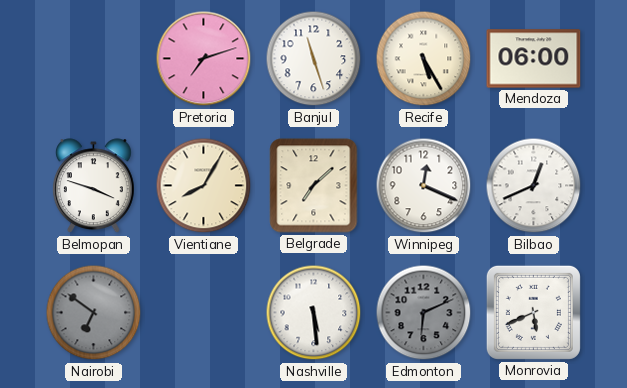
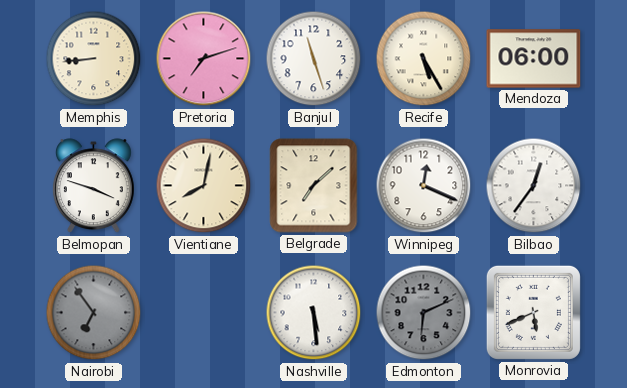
Memphis: none -> 8:44
Vientiane: 8:05 -> 8:02
Bilbao: 12:41 -> 12:36
Nairobi: 6:51 -> 6:54
